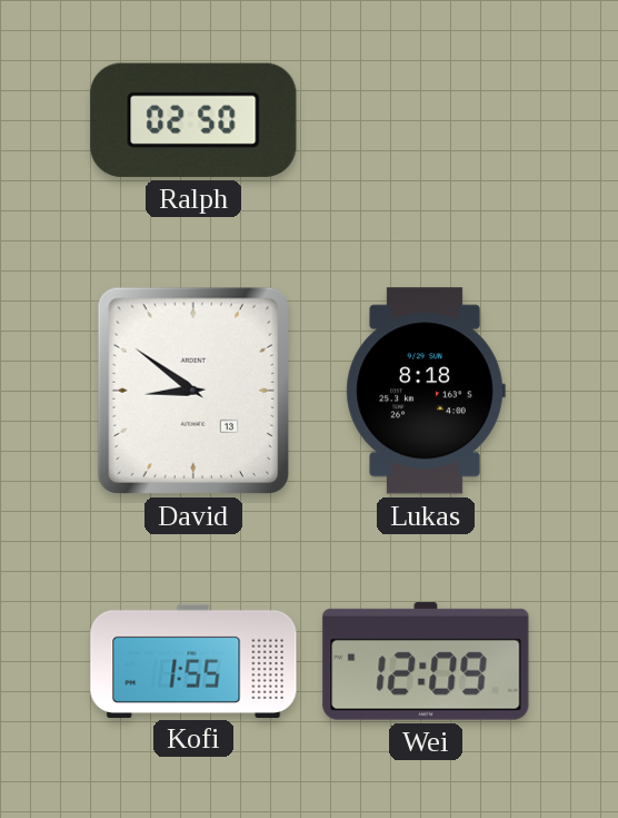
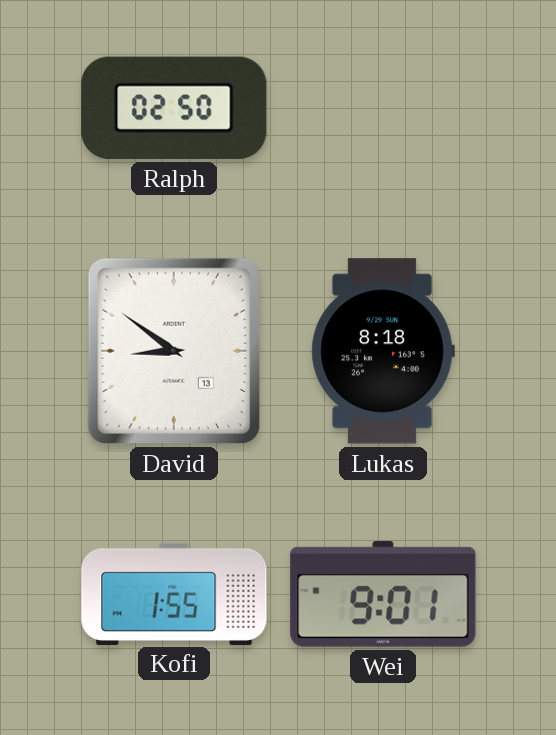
Wei: 12:09 -> 9:01
